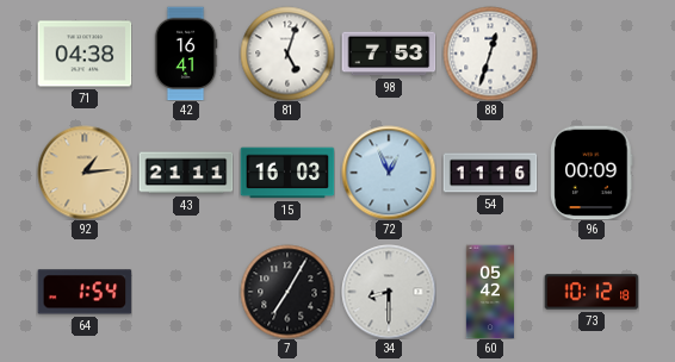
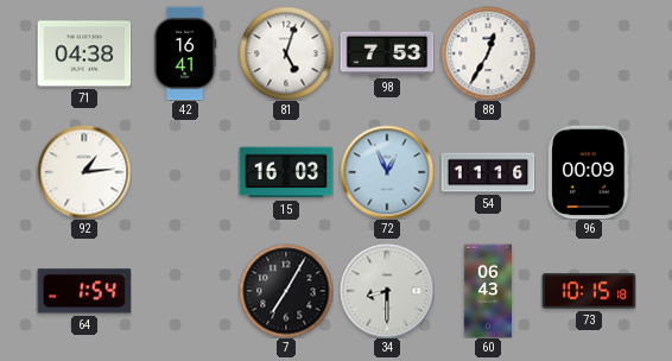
88: 12:33 -> 12:35
92 dial: champagne -> white
43: 21:11 -> none
60: 05:42 -> 06:43
73: 10:12 -> 10:15
